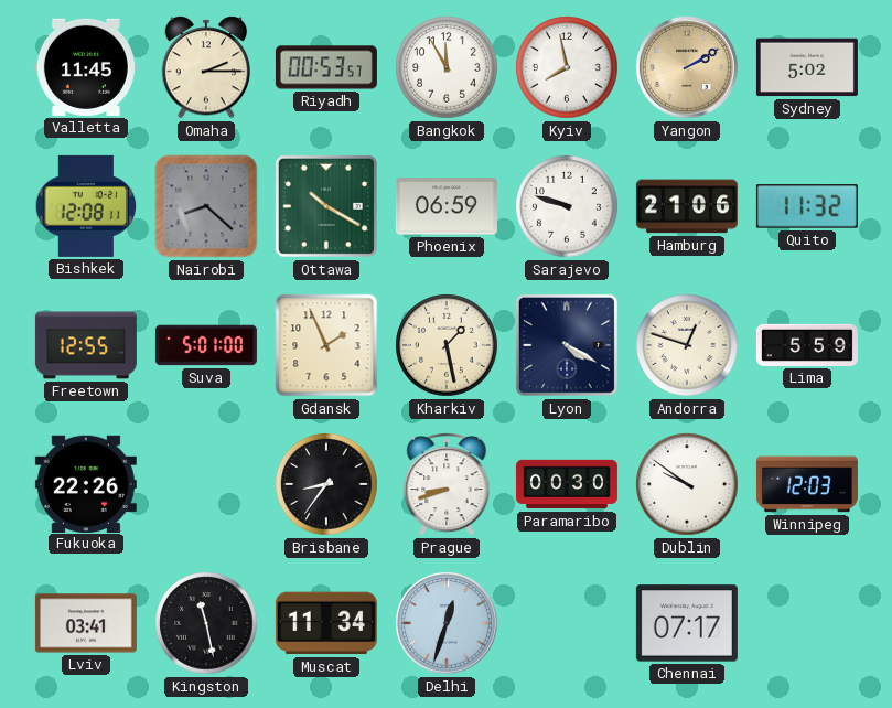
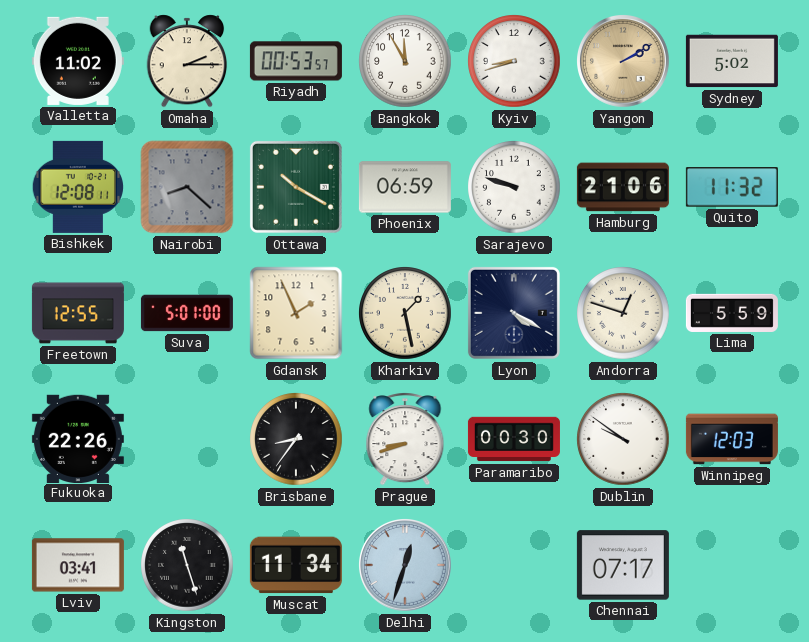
Valletta: 11:45 -> 11:02
Kyiv: 7:58 -> 8:42
Kingston: 11:28 -> 11:27
